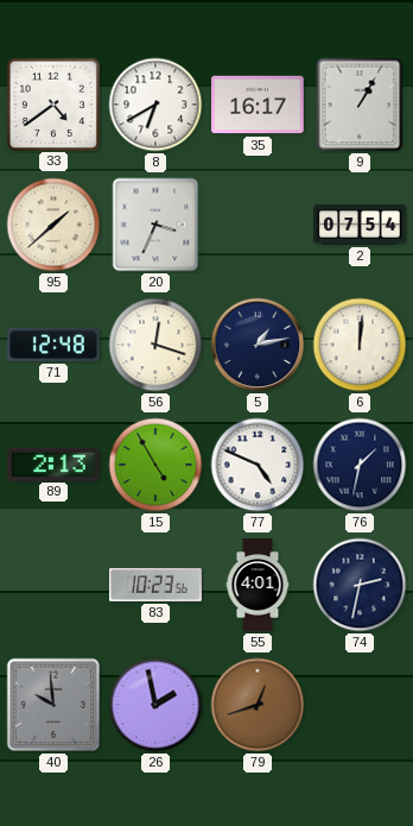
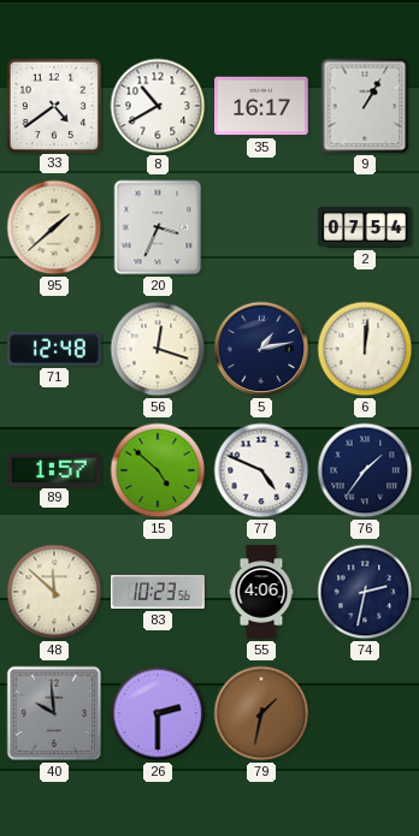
8: 6:40 -> 10:40
89: 2:13 -> 1:57
15: 4:55 -> 4:52
76: 1:32 -> 1:36
48: none -> 11:52
55: 4:01 -> 4:06
26: 1:58 -> 2:30
79: 12:42 -> 1:32
